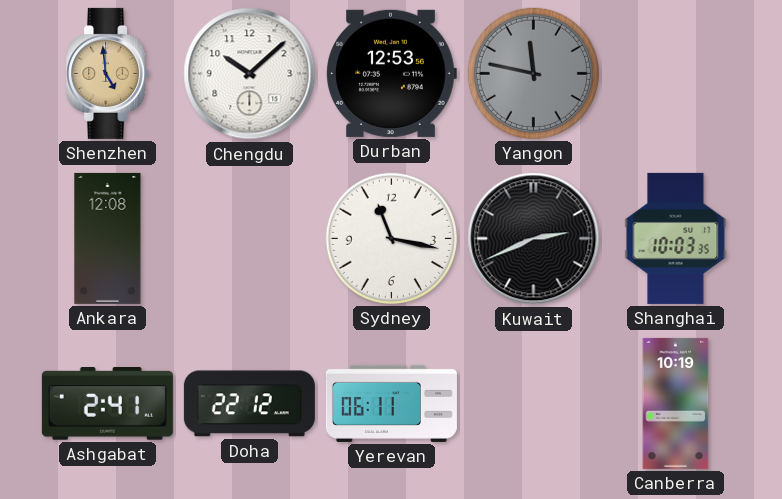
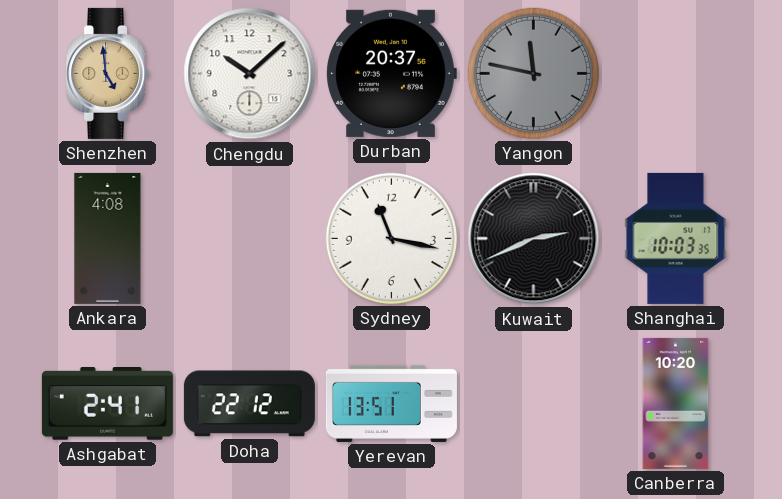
Durban: 12:53 -> 20:37
Ankara: 12:08 -> 4:08
Yerevan: 06:11 -> 13:51
Canberra: 10:19 -> 10:20
